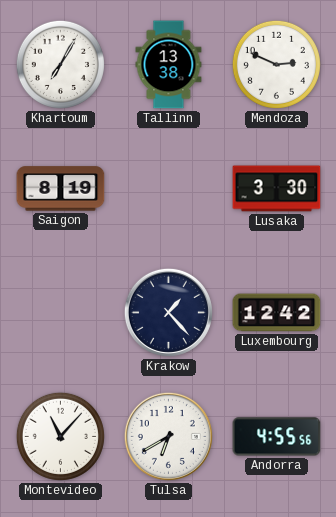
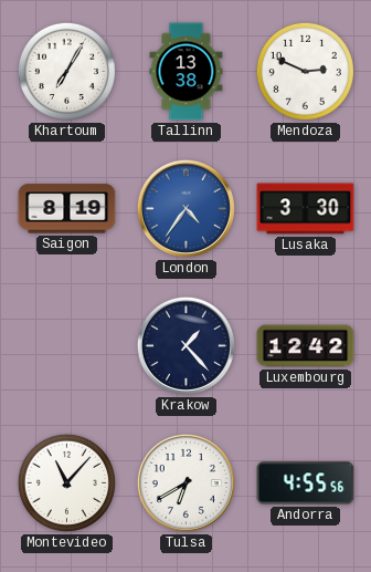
London: none -> 4:36
